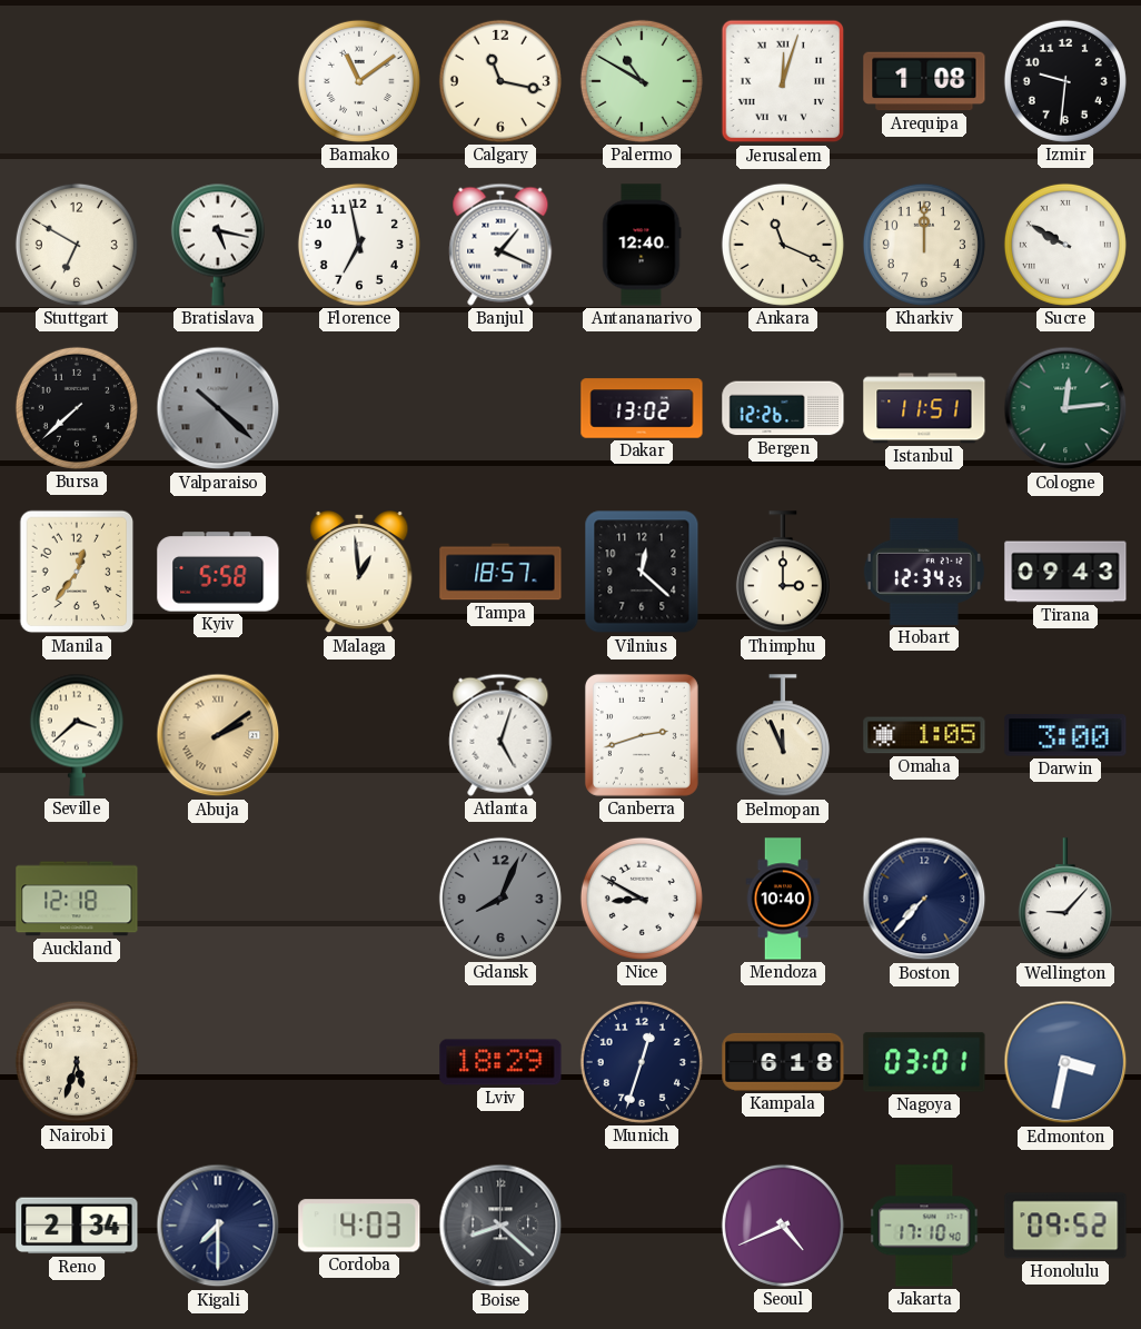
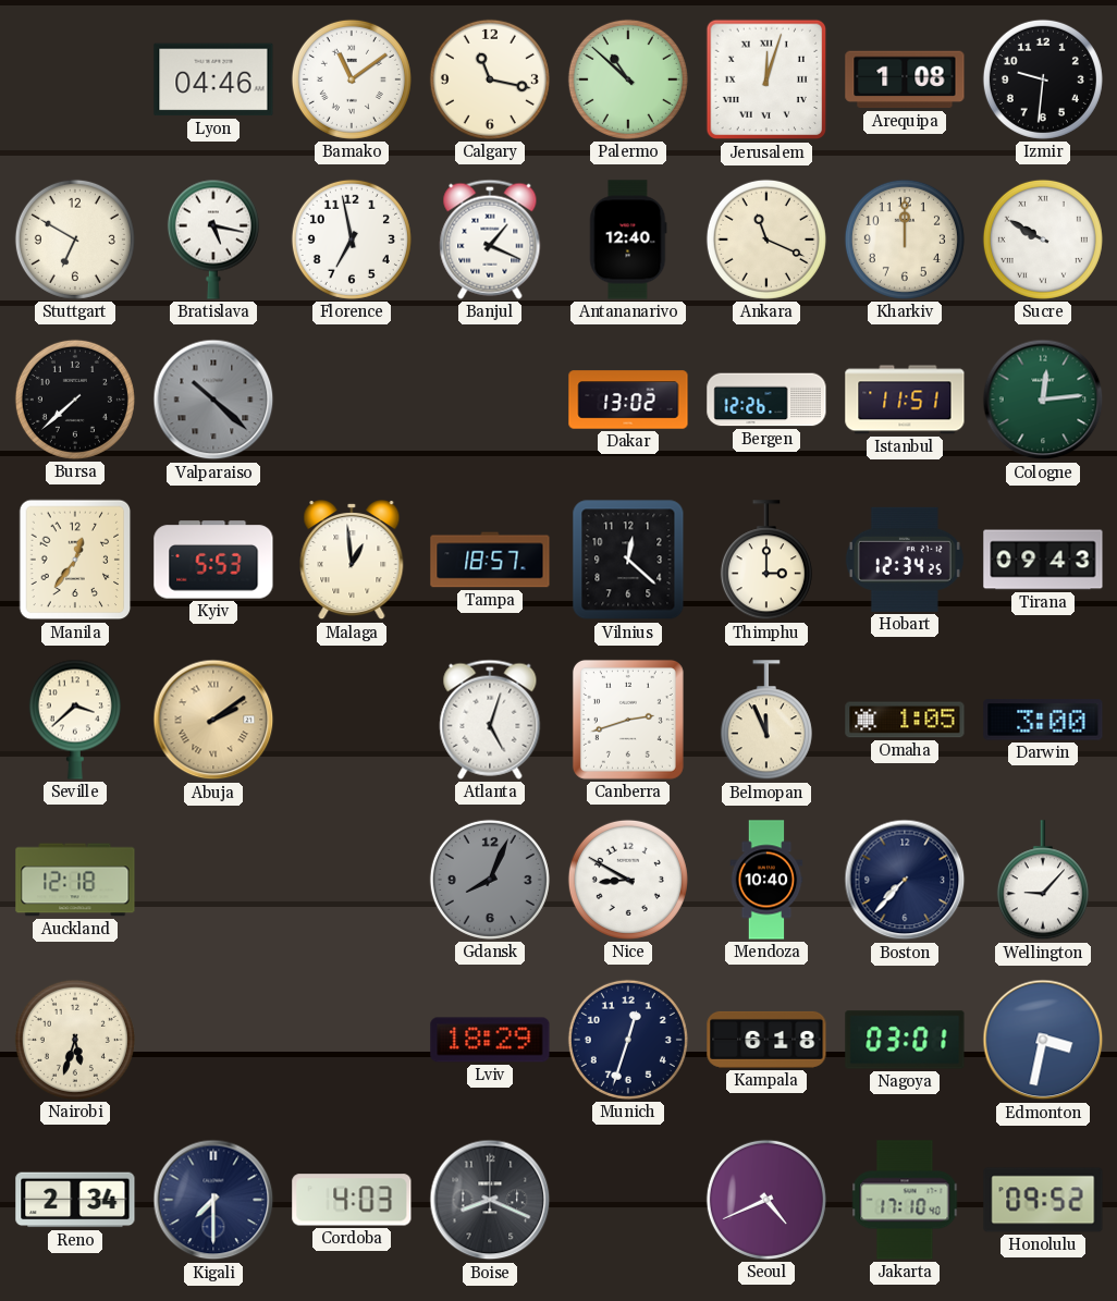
Lyon: none -> 04:46
Palermo: 10:50 -> 10:52
Kyiv: 5:58 -> 5:53
Boise: 8:22 -> 8:19
